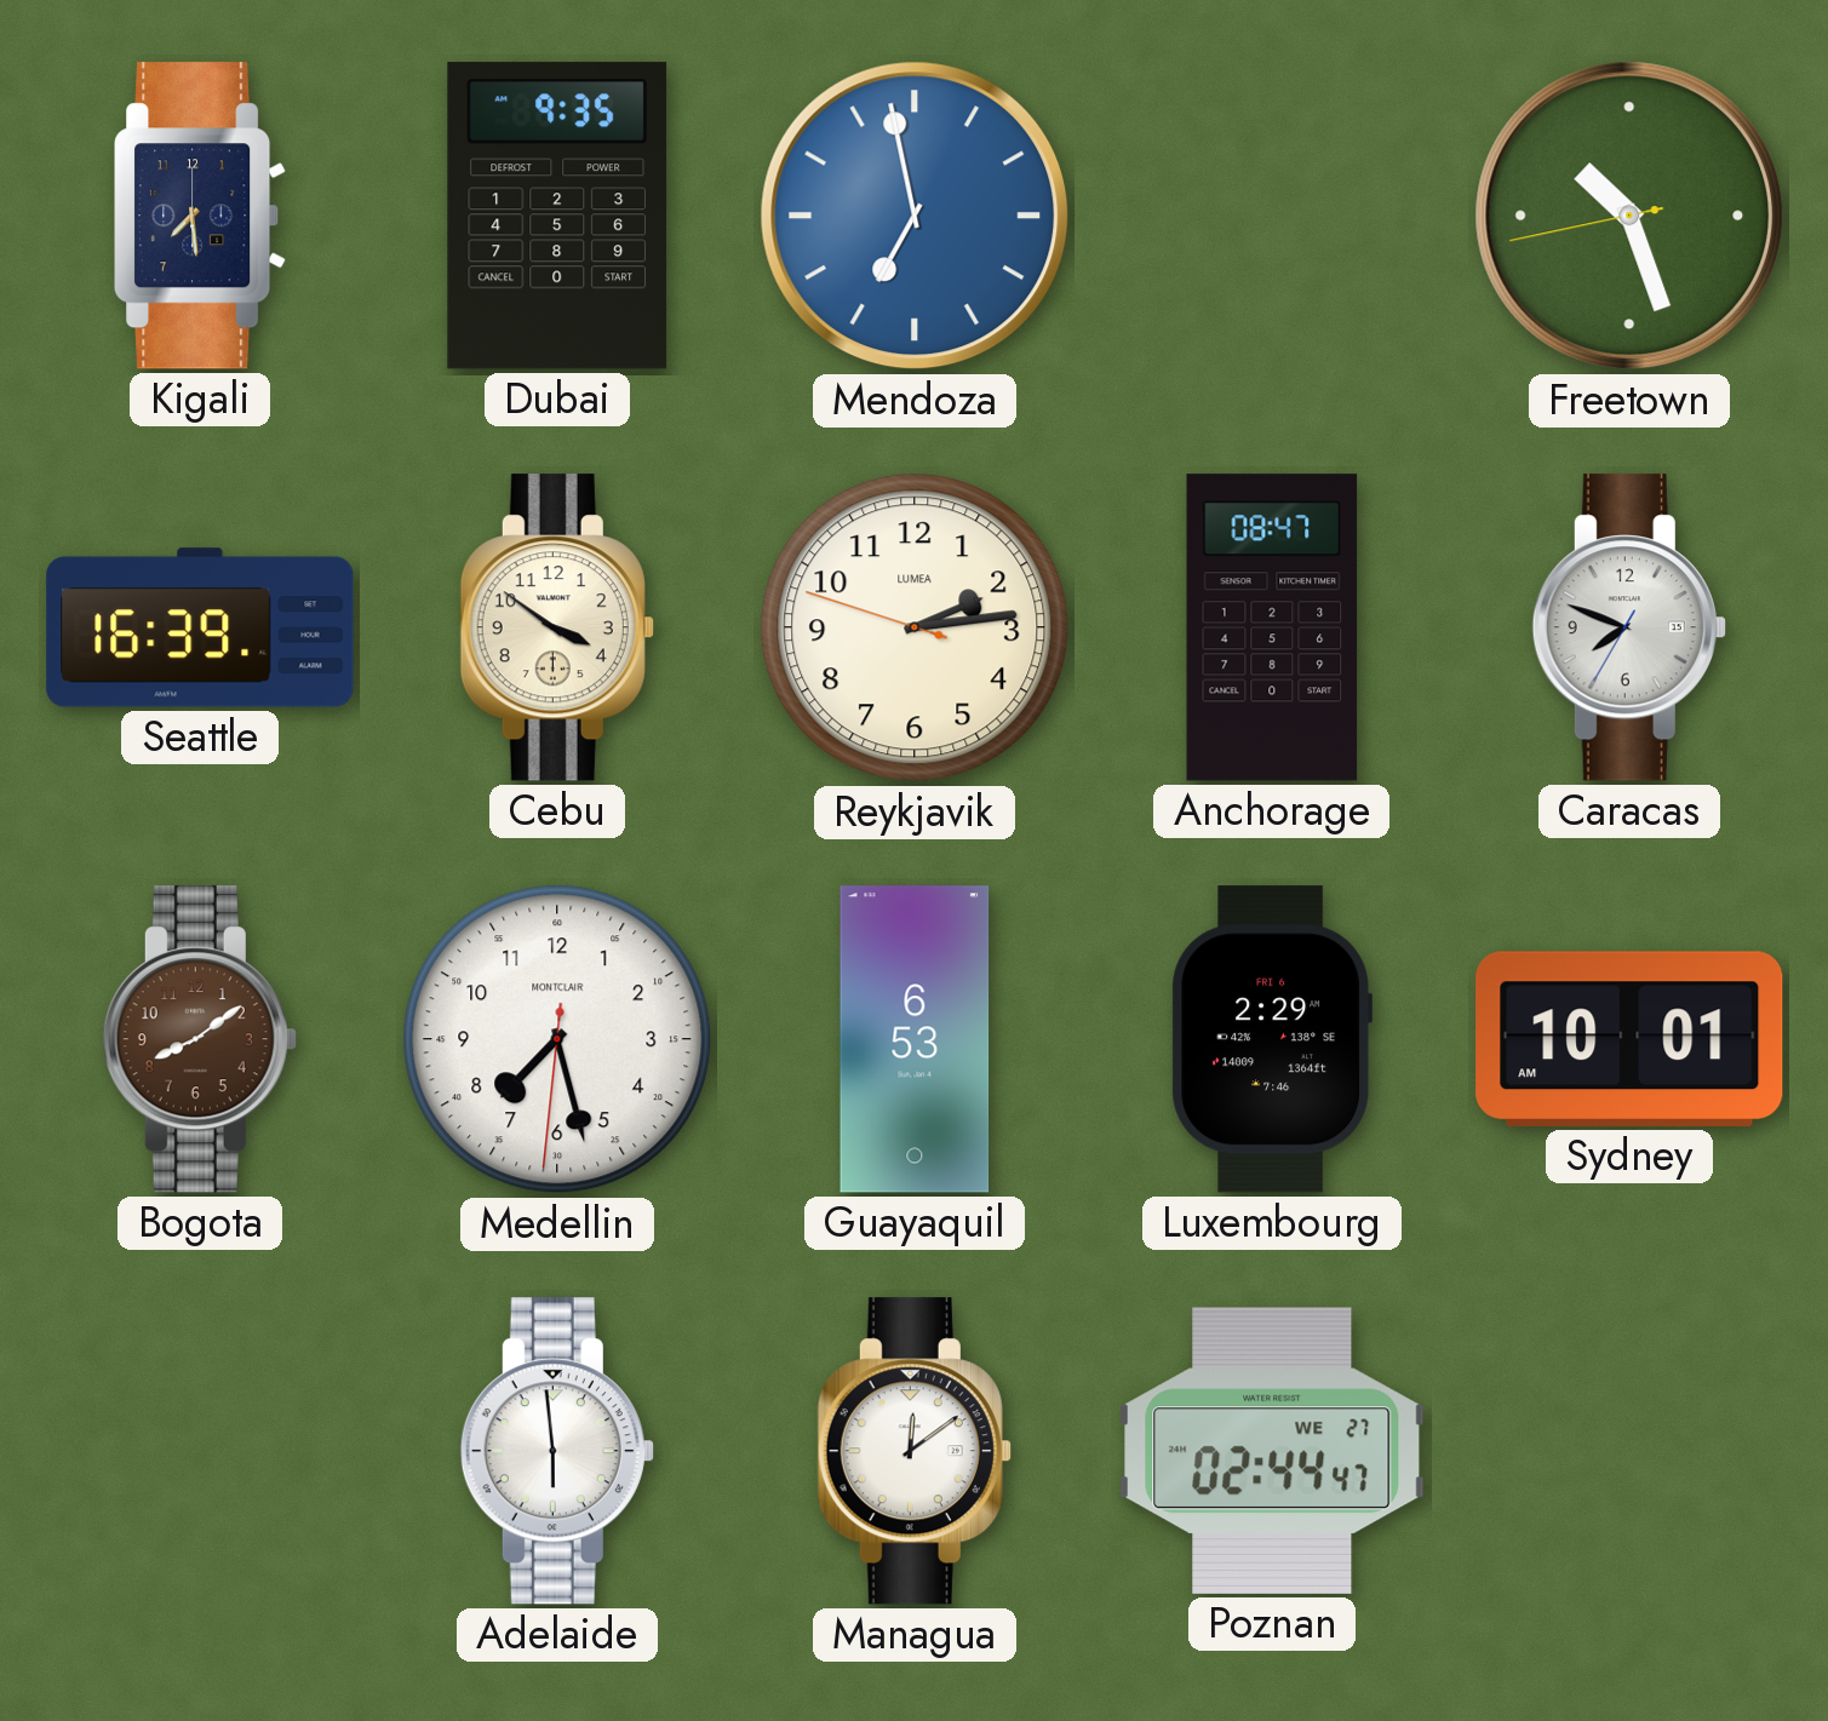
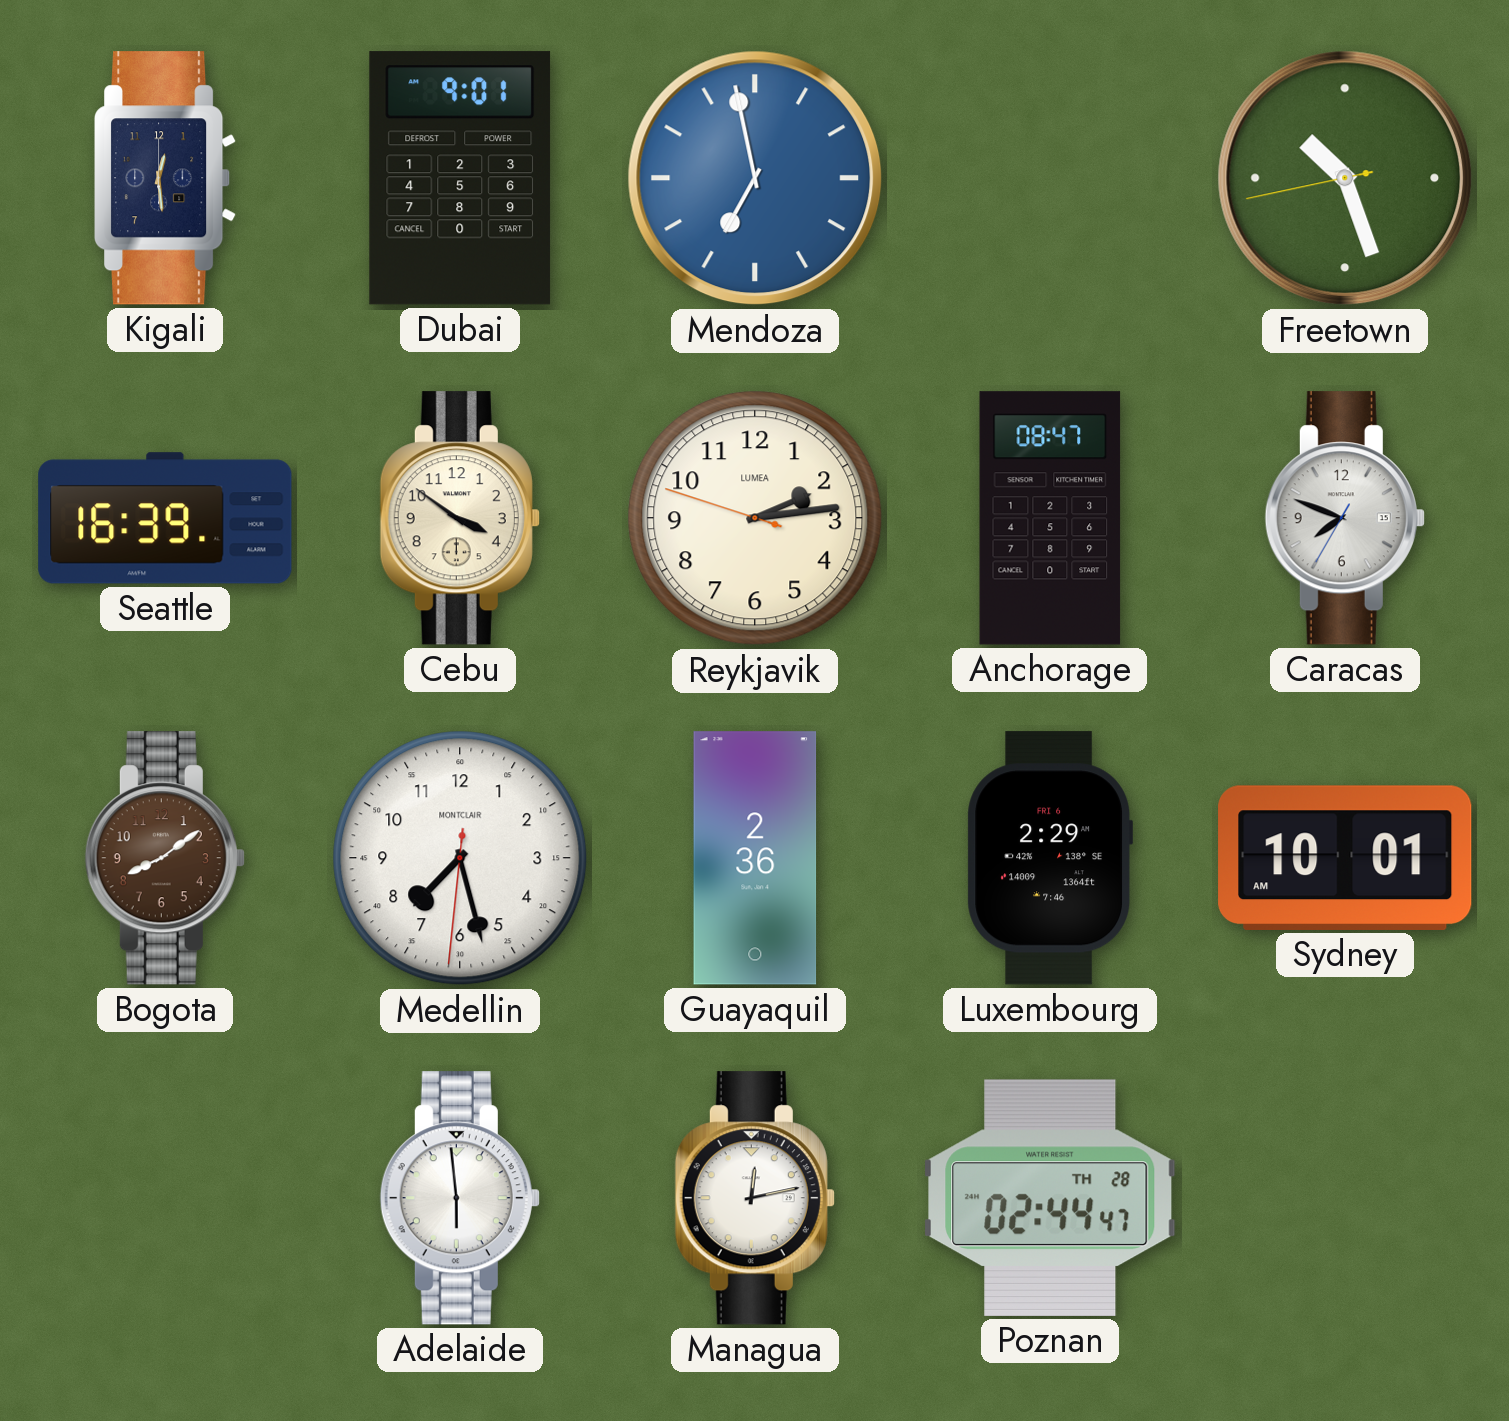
Kigali: 7:29 -> 12:29
Dubai: 9:35 -> 9:01
Guayaquil: 6:53 -> 2:36
Managua: 12:09 -> 12:13
Poznan date: WE 27 -> TH 28
